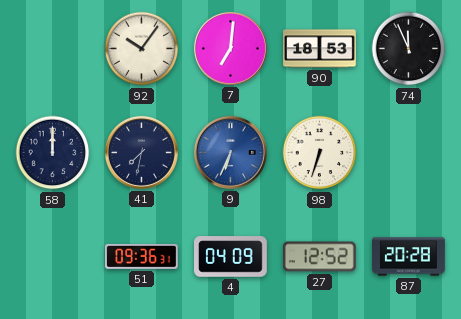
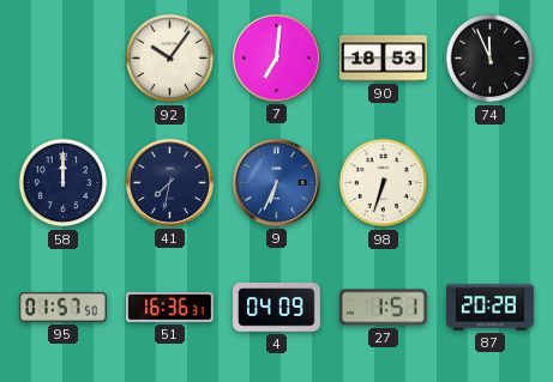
95: none -> 01:57
51: 09:36 -> 16:36
27: 12:52 -> 1:51
